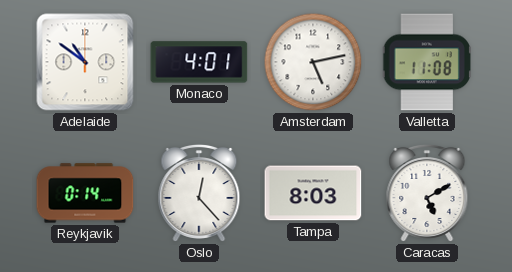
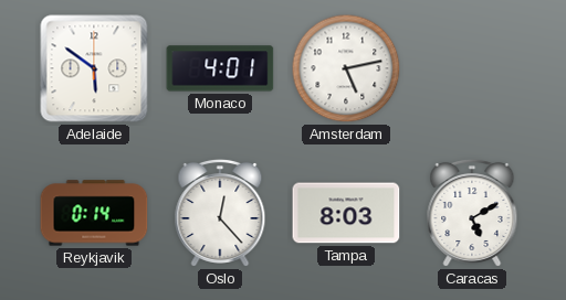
Adelaide: 10:51 -> 5:51
Valletta: 11:08 -> none
